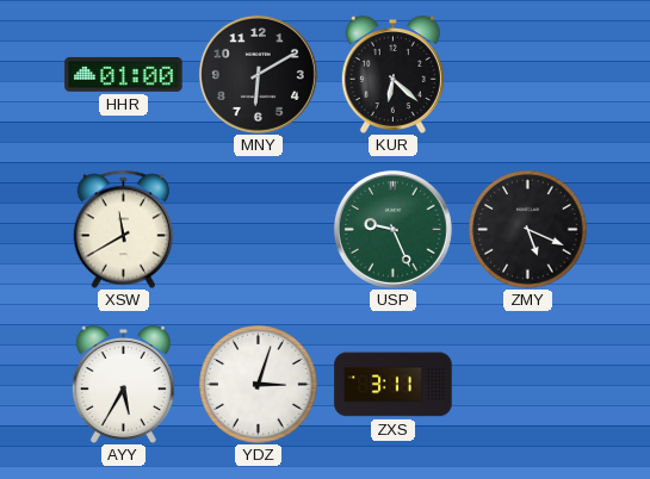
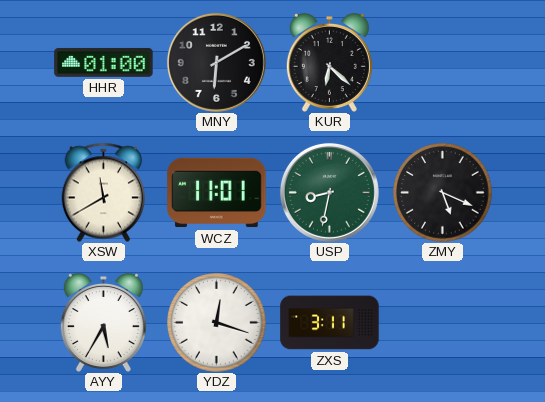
WCZ: none -> 11:01
USP: 9:26 -> 8:32
YDZ: 3:03 -> 12:18
